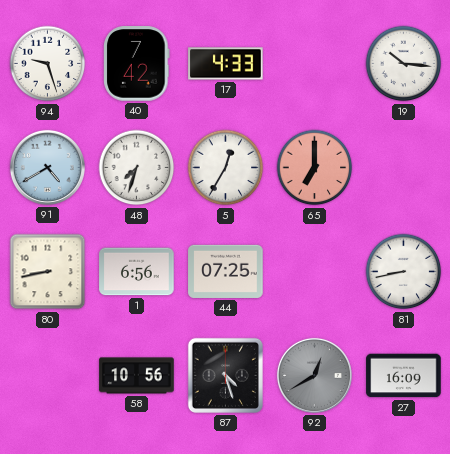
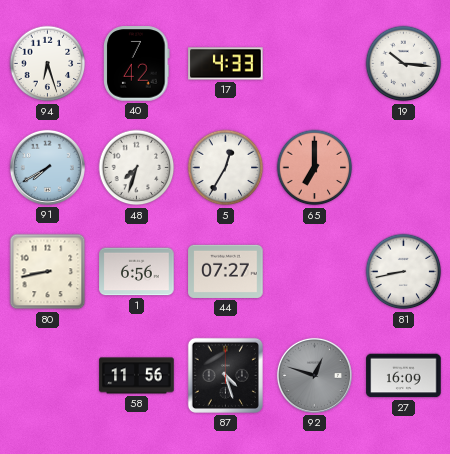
94: 9:27 -> 6:27
91: 4:40 -> 7:40
44: 07:25 -> 07:27
58: 10:56 -> 11:56
92: 12:40 -> 12:48
